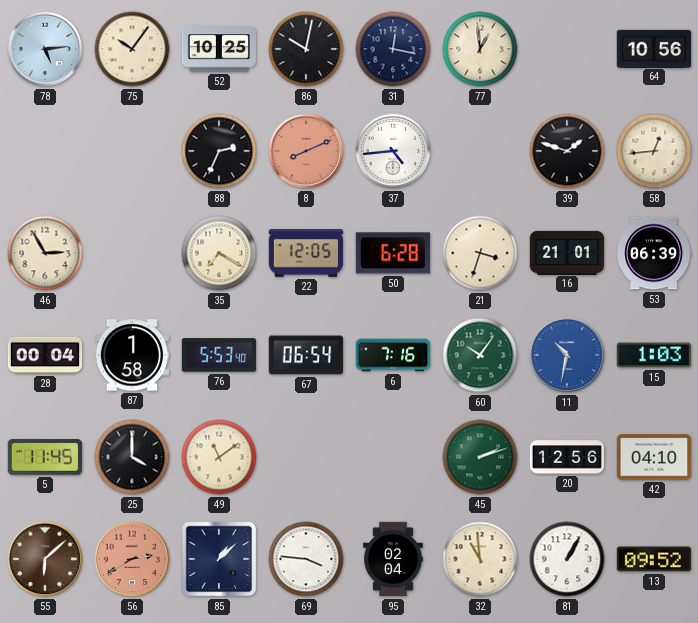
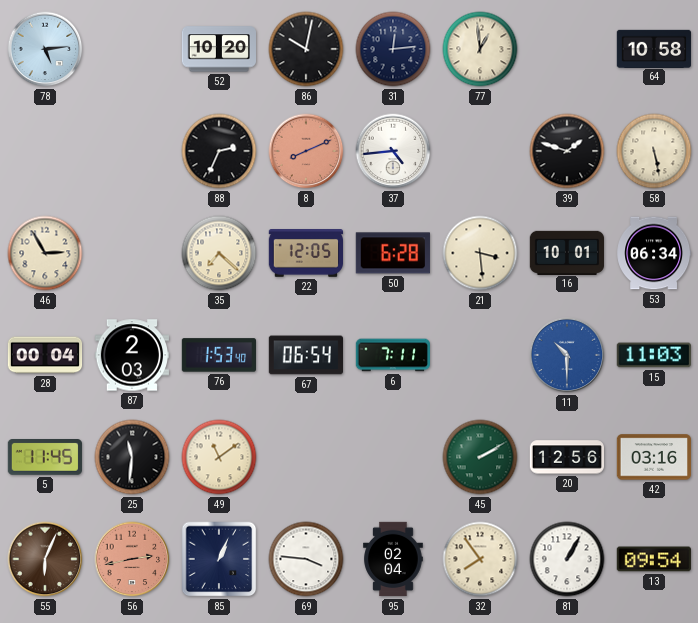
75: 10:06 -> none
52: 10:25 -> 10:20
31: 12:17 -> 12:14
64: 10:56 -> 10:58
58: 12:44 -> 5:28
35: 7:20 -> 7:22
21: 3:33 -> 3:29
16: 21:01 -> 10:01
53: 06:39 -> 06:34
87: 1:58 -> 2:03
76: 5:53 -> 1:53
6: 7:16 -> 7:11
60: 10:06 -> none
11: 10:32 -> 10:30
15: 1:03 -> 11:03
25: 4:00 -> 11:31
45: 2:12 -> 2:10
42: 04:10 -> 03:16
55: 6:08 -> 6:04
56: 2:40 -> 2:43
85: 1:08 -> 1:04
32: 10:59 -> 7:54
13: 09:52 -> 09:54
